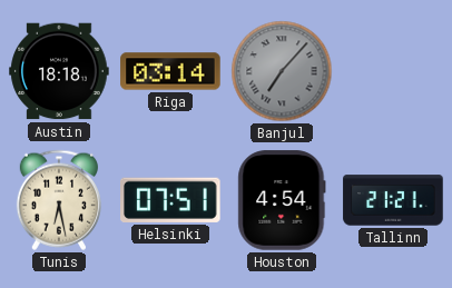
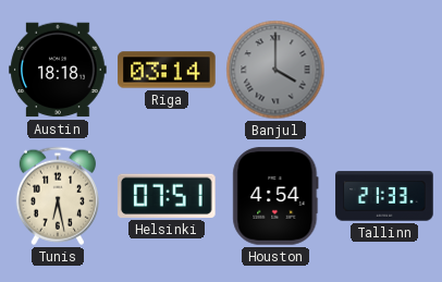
Banjul: 7:07 -> 4:00
Tallinn: 21:21 -> 21:33
